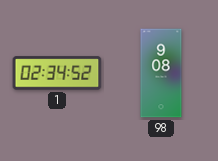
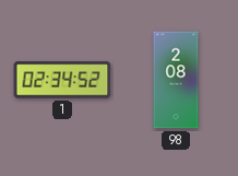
98: 9:08 -> 2:08
